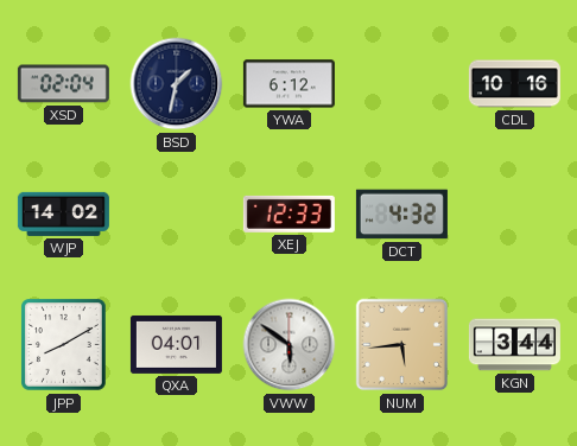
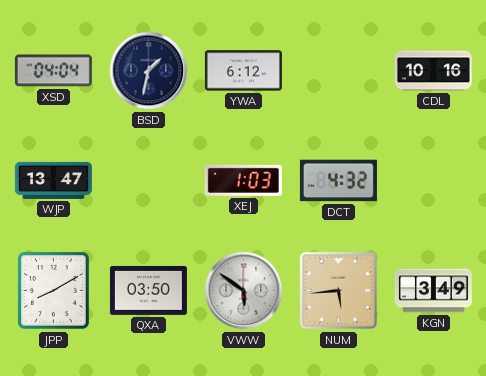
XSD: 02:04 -> 04:04
WJP: 14:02 -> 13:47
XEJ: 12:33 -> 1:03
QXA: 04:01 -> 03:50
KGN: 3:44 -> 3:49
